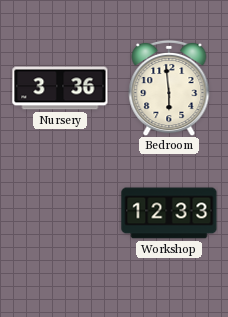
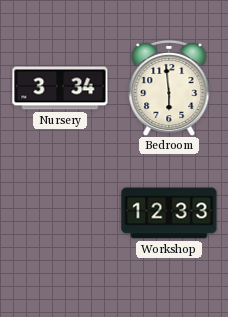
Nursery: 3:36 -> 3:34
